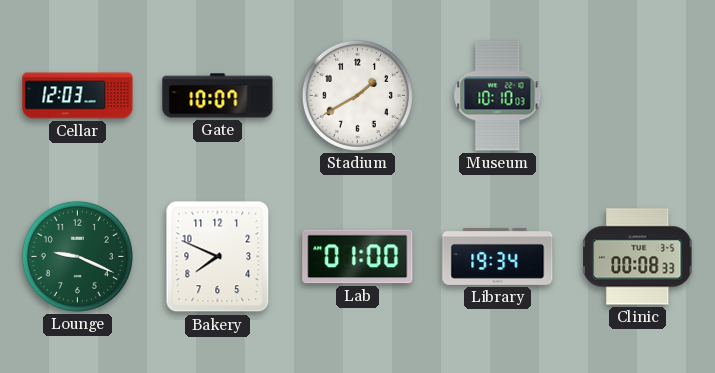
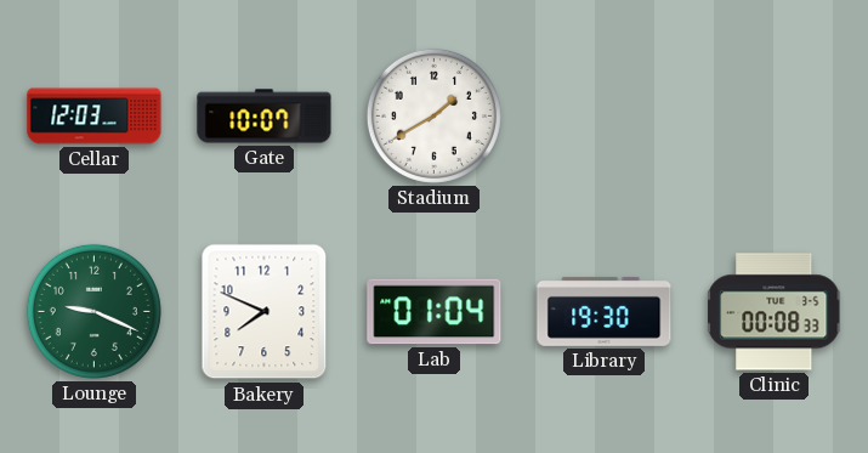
Museum: 10:10 -> none
Lab: 01:00 -> 01:04
Library: 19:34 -> 19:30
